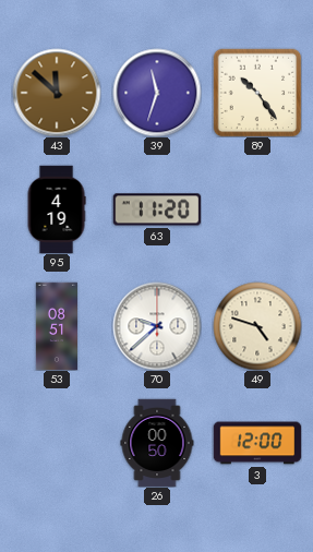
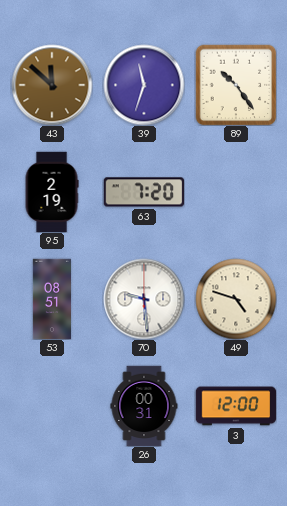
95: 4:19 -> 2:19
63: 11:20 -> 7:20
70: 9:38 -> 9:29
26: 00:50 -> 00:31
